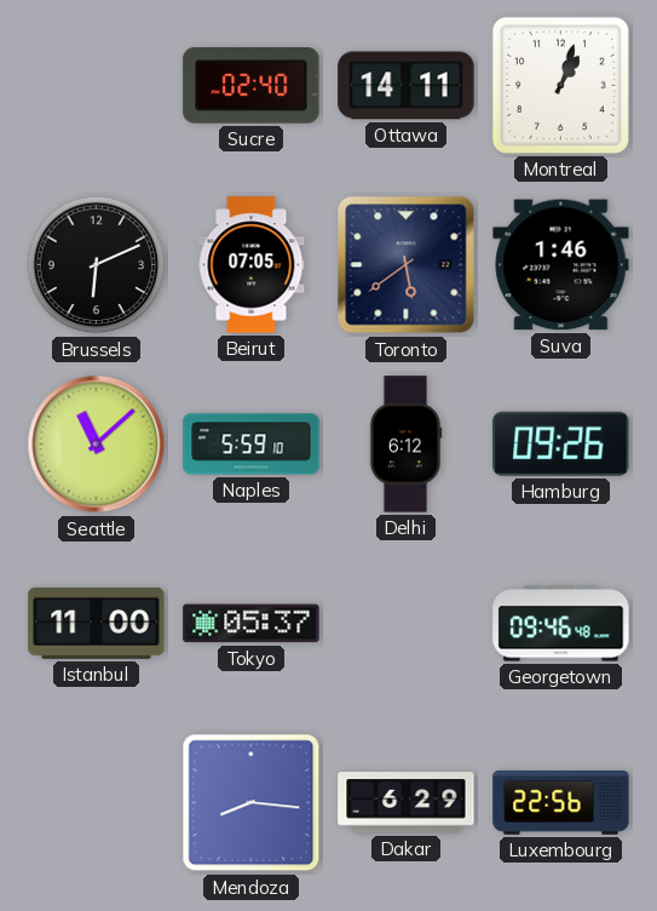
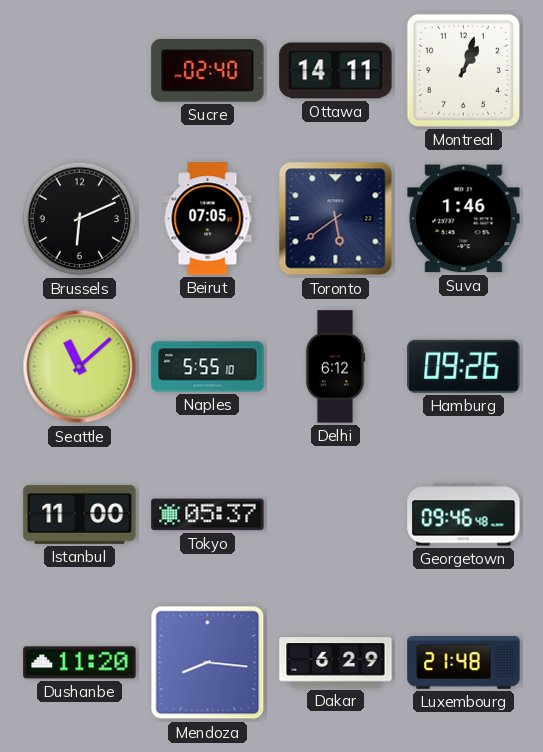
Naples: 5:59 -> 5:55
Dushanbe: none -> 11:20
Luxembourg: 22:56 -> 21:48
